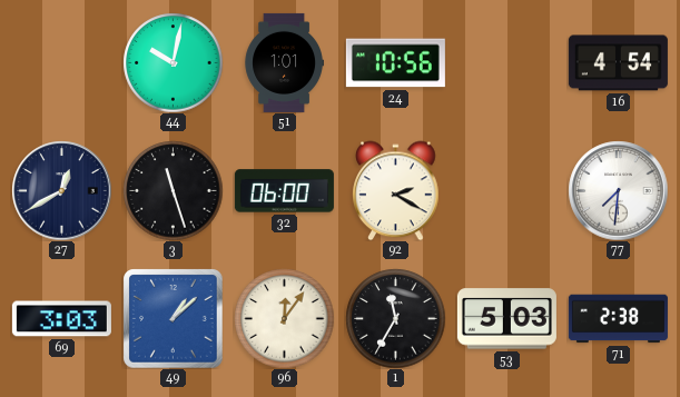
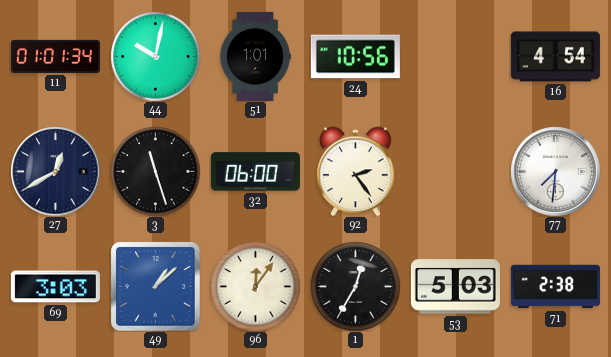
11: none -> 01:01
92: 2:20 -> 2:24
1: 11:35 -> 12:35
